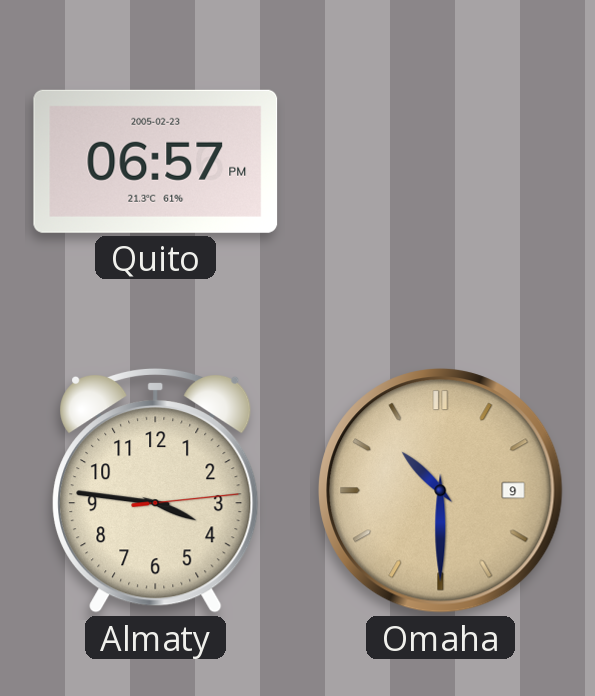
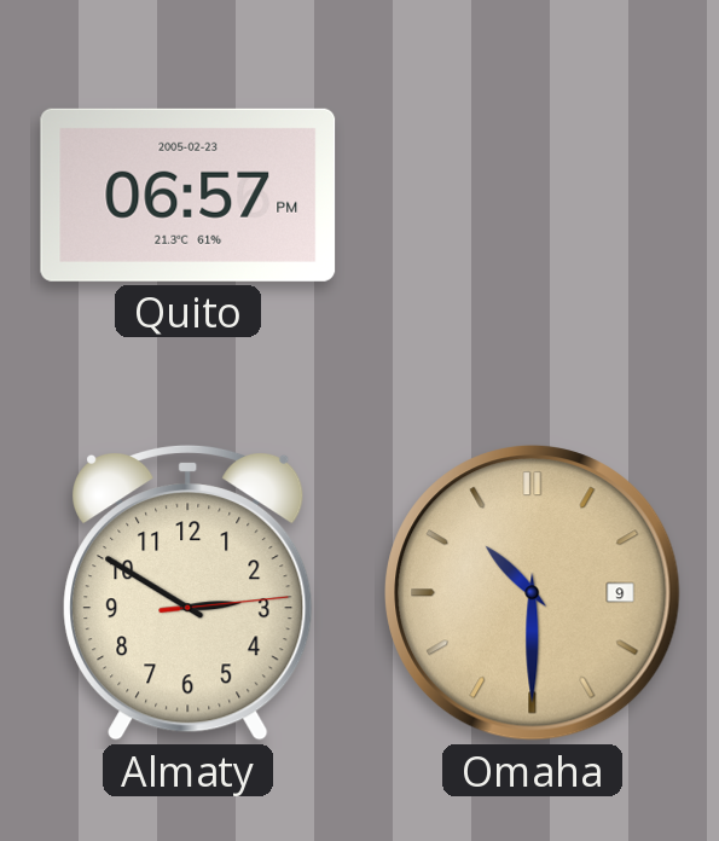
Almaty: 3:46 -> 2:50
